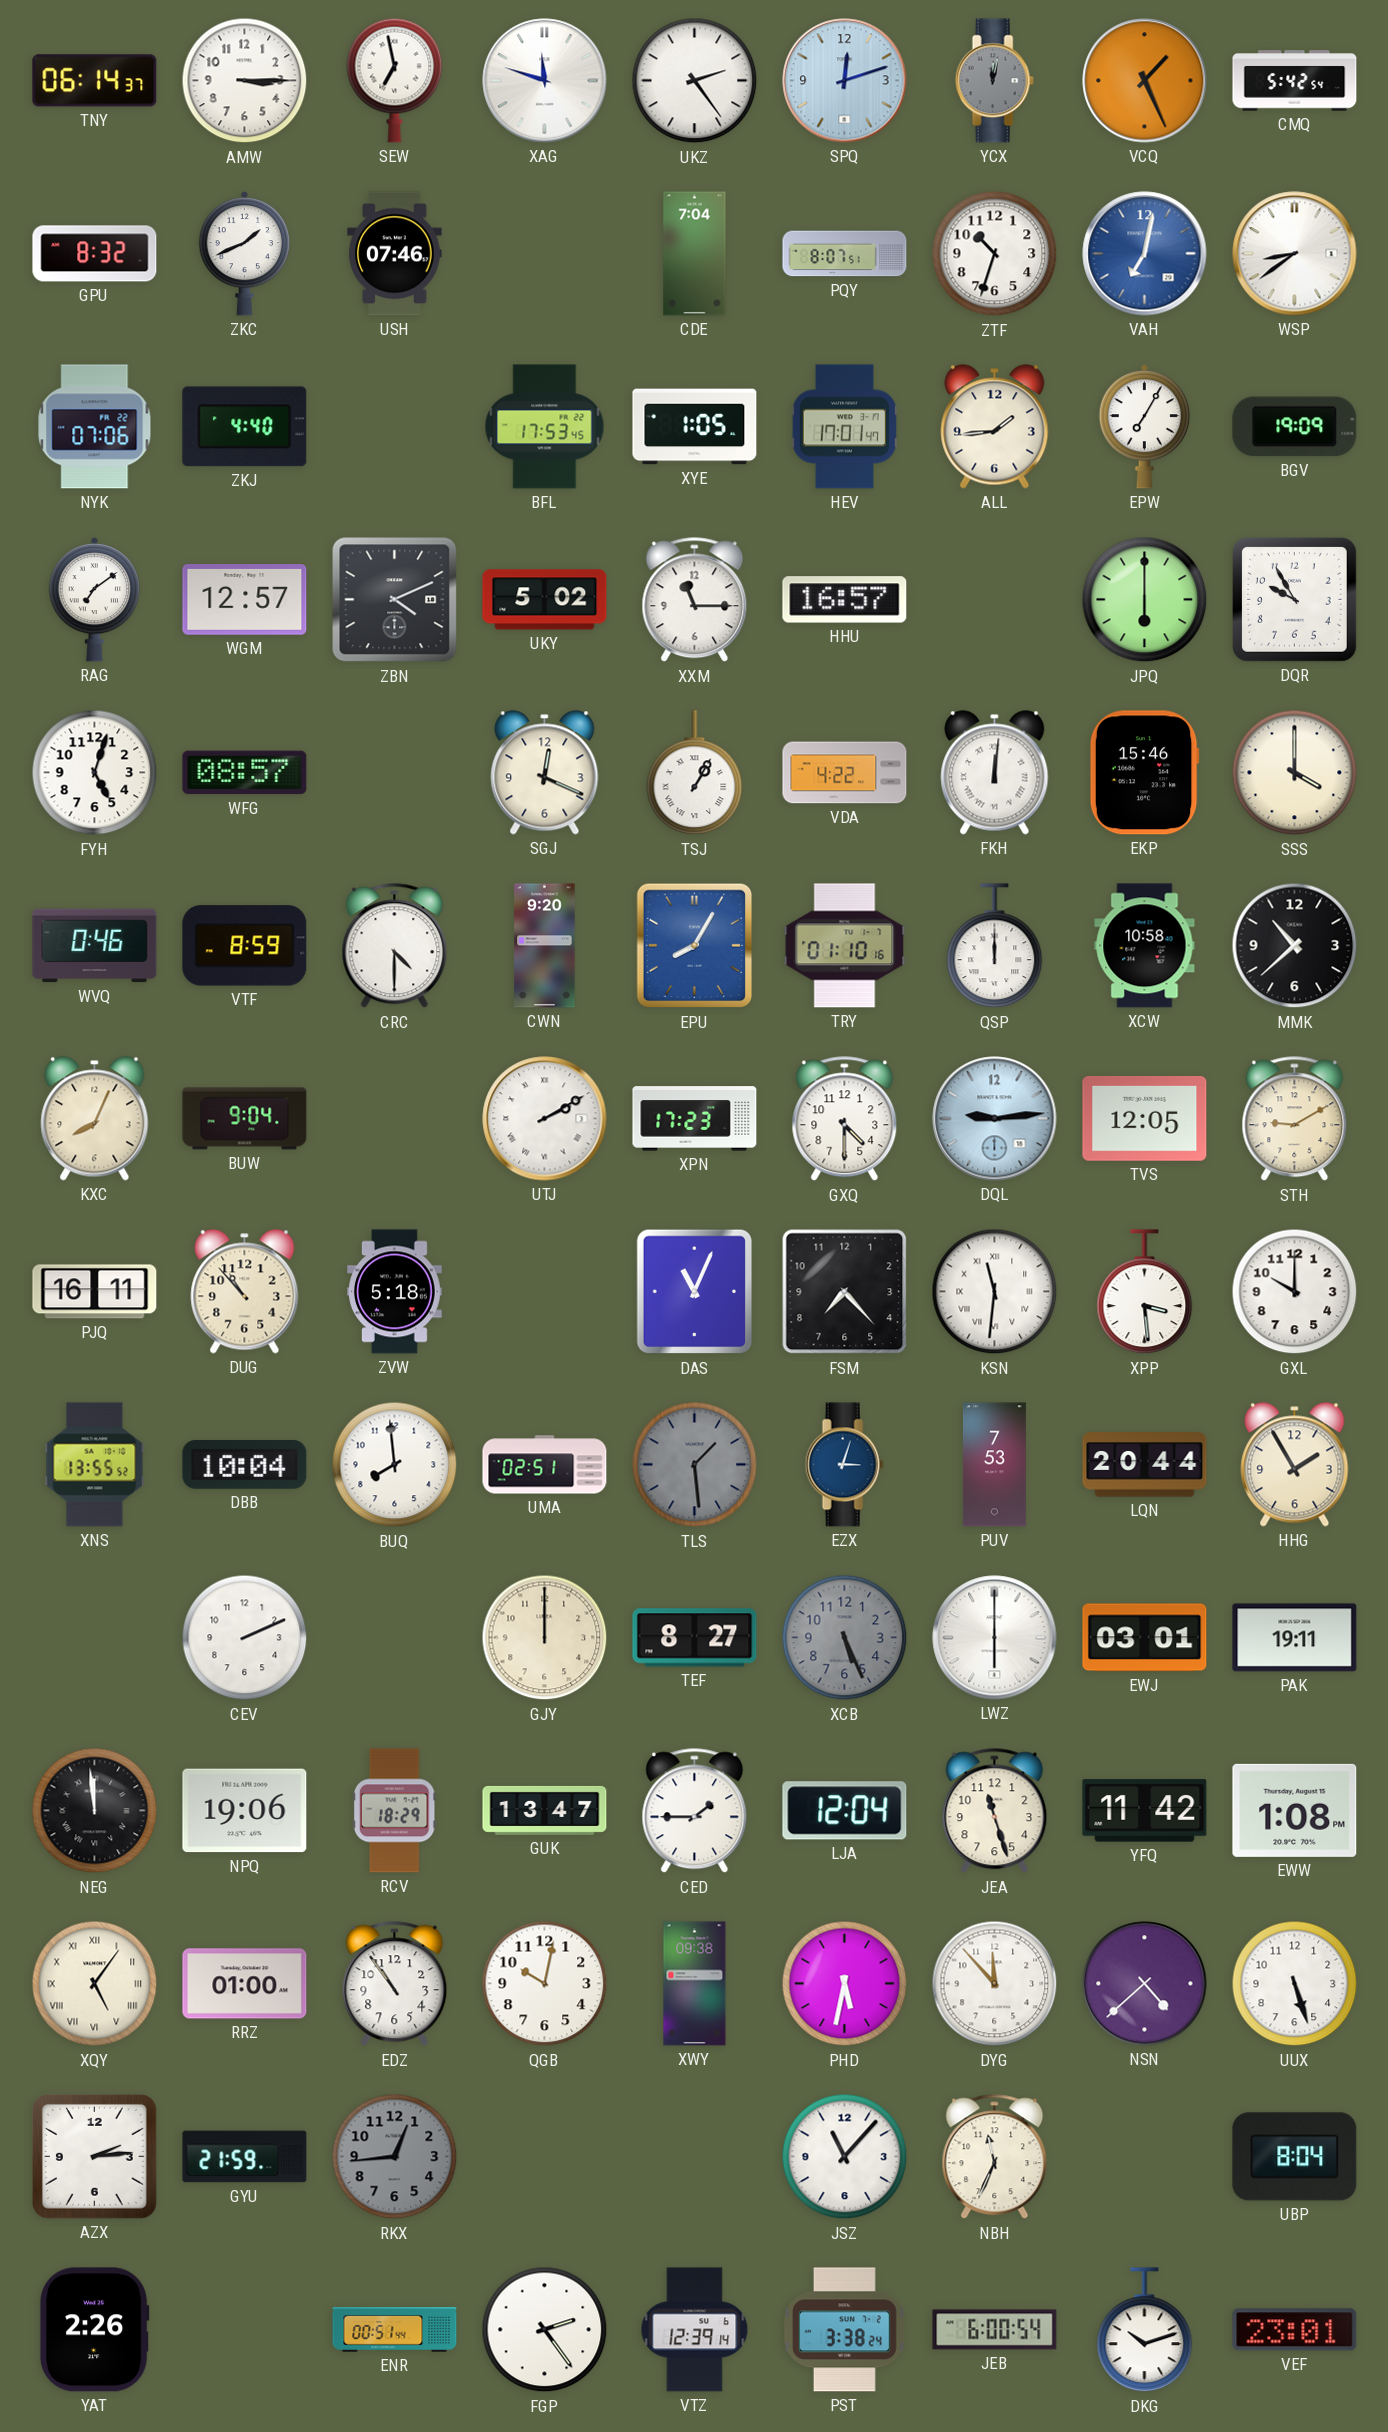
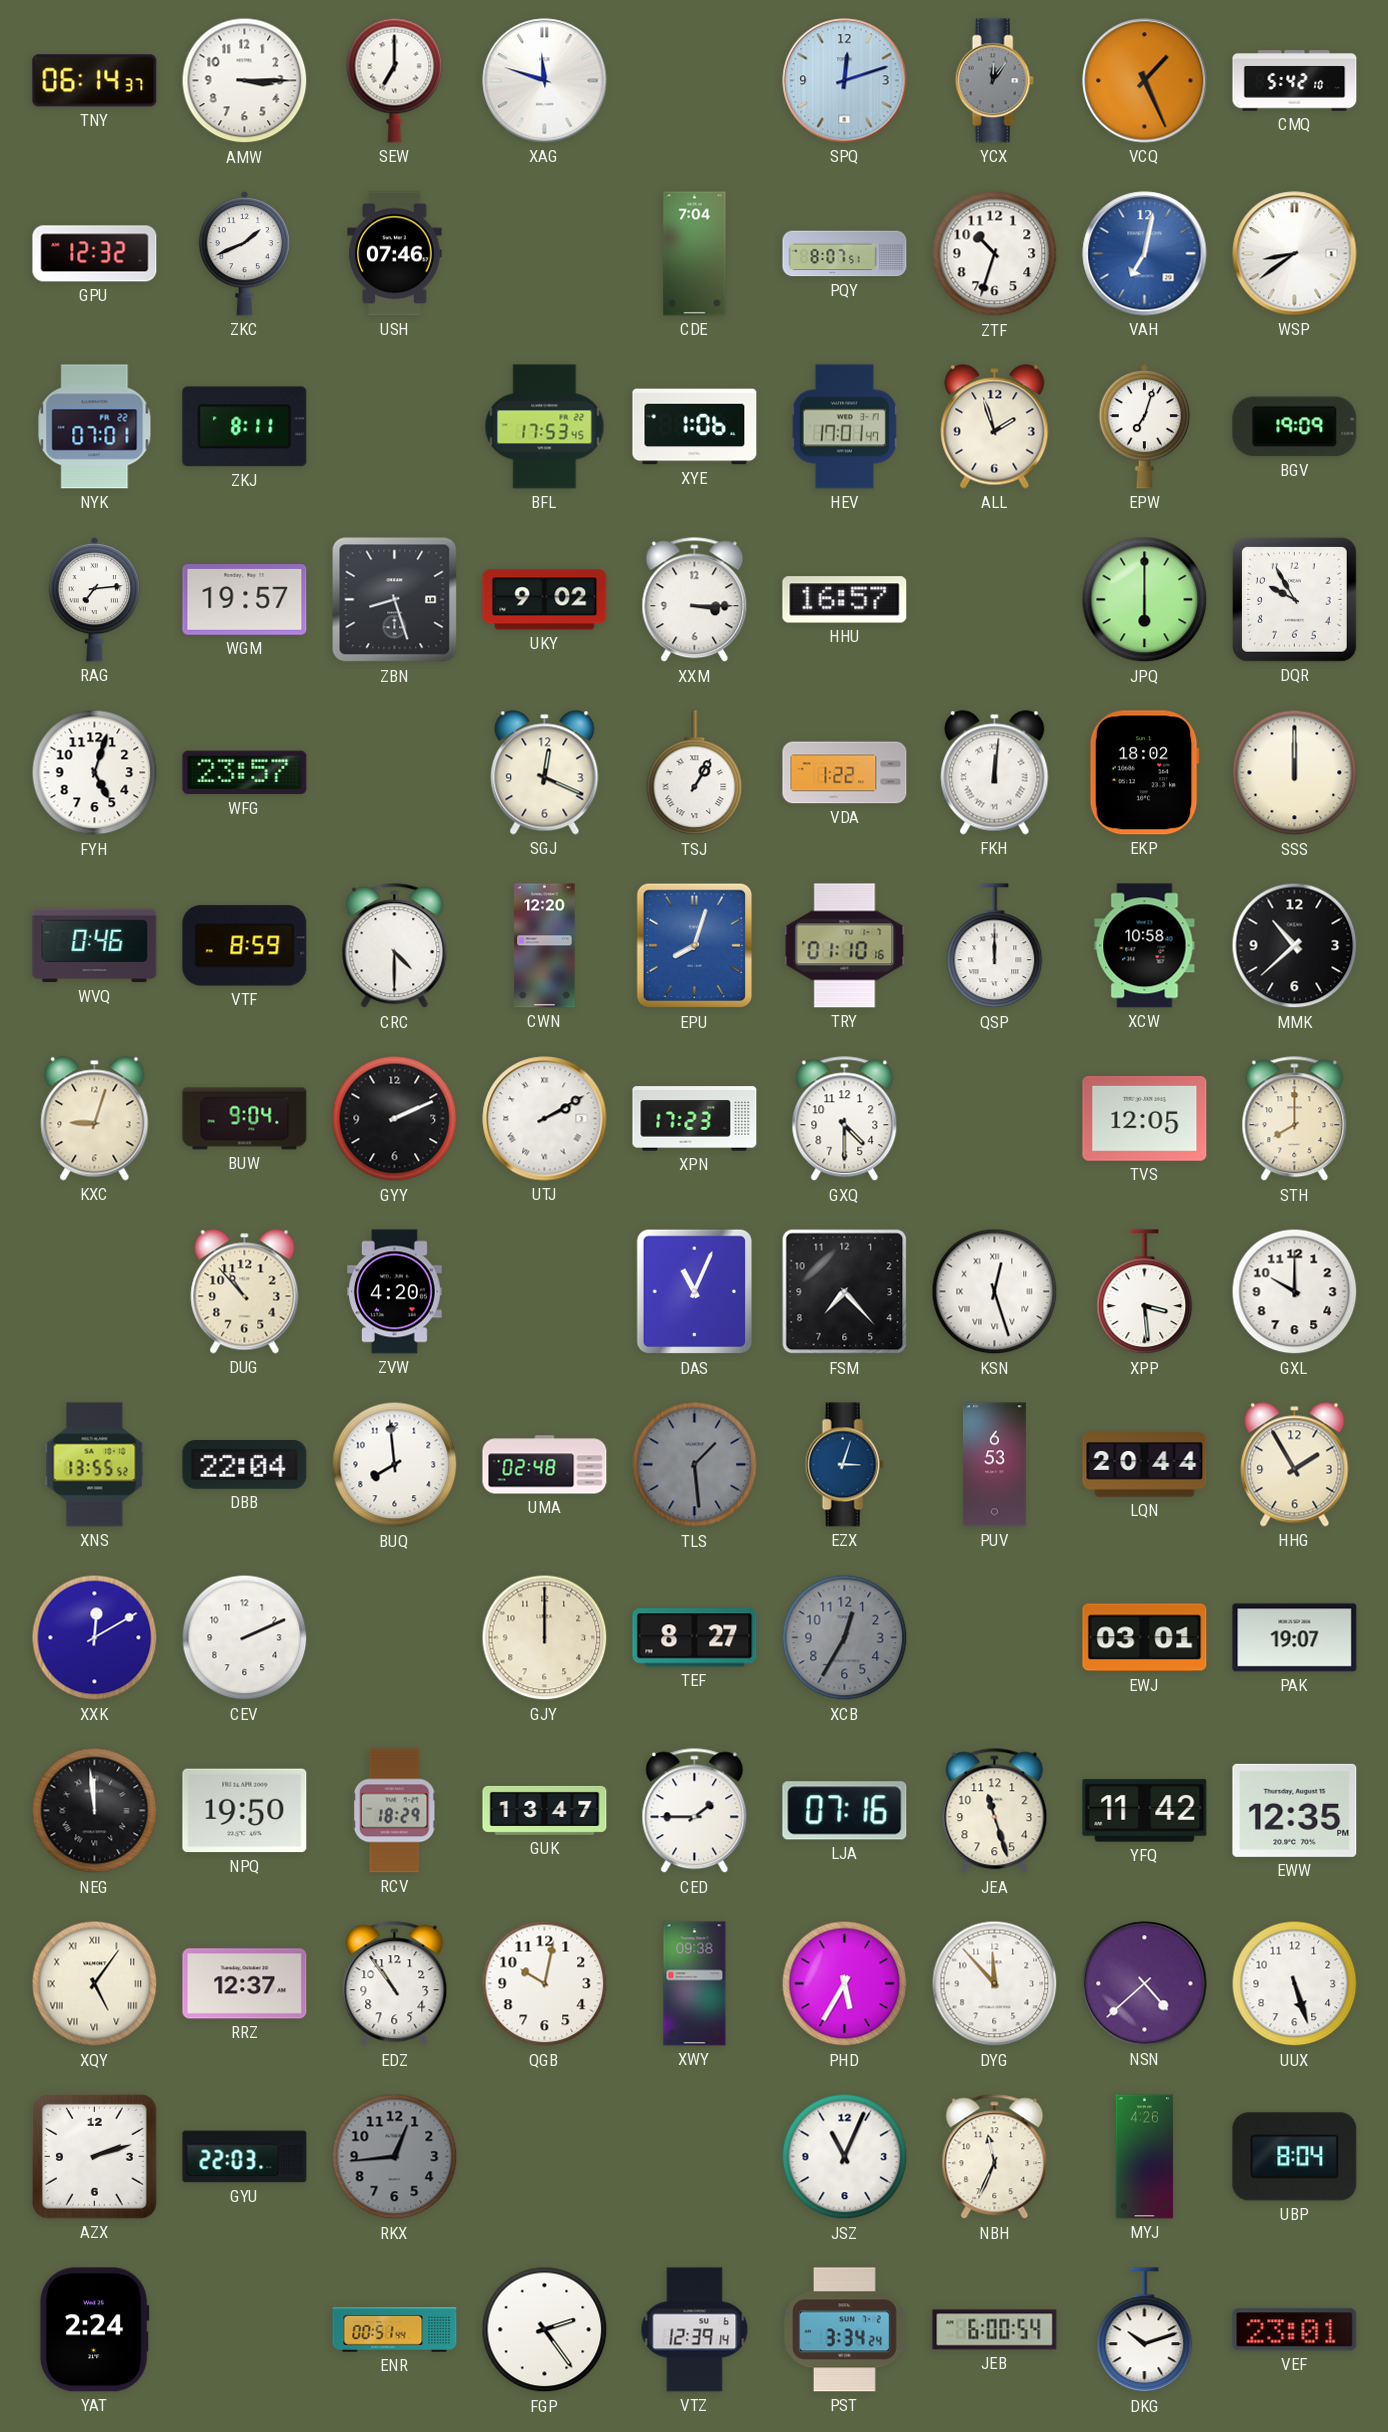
SEW: 6:58 -> 7:00
UKZ: 2:24 -> none
YCX: 12:02 -> 12:06
CMQ: 5:42:54 -> 5:42:10
GPU: 8:32 -> 12:32
NYK: 07:06 -> 07:01
ZKJ: 4:40 -> 8:11
XYE: 1:05 -> 1:06
ALL: 1:44 -> 1:57
EPW: 7:05 -> 7:03
RAG: 7:09 -> 7:14
WGM: 12:57 -> 19:57
ZBN: 4:11 -> 8:27
UKY: 5:02 -> 9:02
XXM: 11:15 -> 3:15
WFG: 08:57 -> 23:57
VDA: 4:22 -> 1:22
EKP: 15:46 -> 18:02
SSS: 4:00 -> 12:00
CWN: 9:20 -> 12:20
EPU: 8:05 -> 8:03
KXC: 8:04 -> 9:03
GYY: none -> 2:11
DQL: 9:14 -> none
STH: 9:10 -> 8:00
PJQ: 16:11 -> none
ZVW: 5:18 -> 4:20
KSN: 11:31 -> 12:27
DBB: 10:04 -> 22:04
UMA: 02:51 -> 02:48
PUV: 7:53 -> 6:53
XXK: none -> 12:10
XCB: 5:26 -> 12:35
LWZ: 6:00 -> none
PAK: 19:11 -> 19:07
NPQ: 19:06 -> 19:50
LJA: 12:04 -> 07:16
EWW: 1:08 -> 12:35
RRZ: 01:00 -> 12:37
PHD: 5:32 -> 5:35
AZX: 2:14 -> 2:12
GYU: 21:59 -> 22:03
JSZ: 11:07 -> 11:04
MYJ: none -> 4:26
YAT: 2:26 -> 2:24
PST: 3:38 -> 3:34
